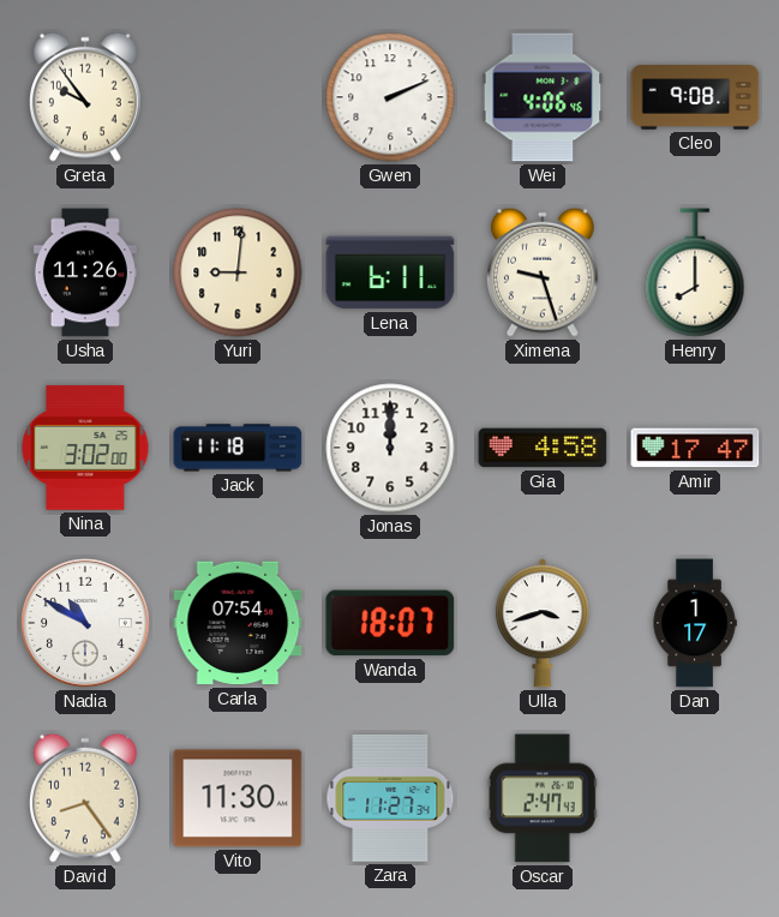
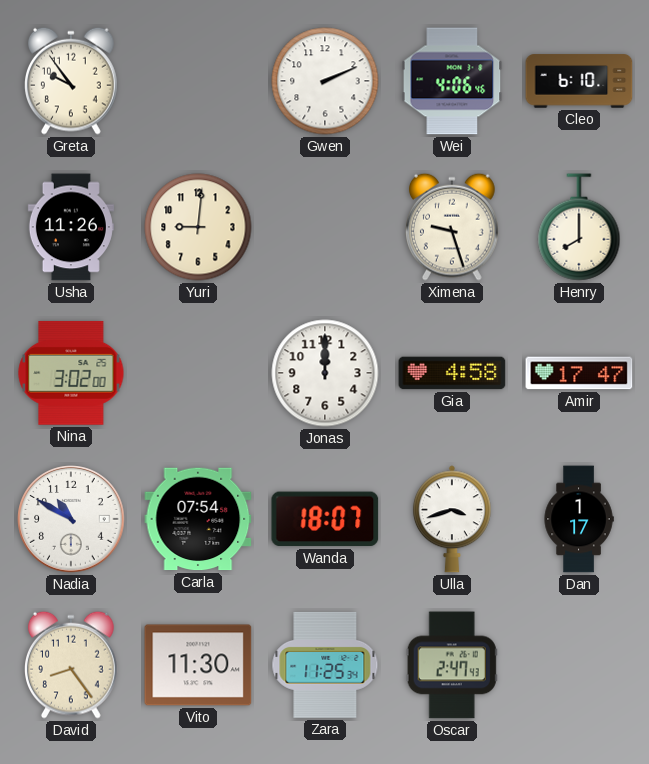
Cleo: 9:08 -> 6:10
Lena: 6:11 -> none
Jack: 11:18 -> none
Zara: 11:27 -> 11:25
